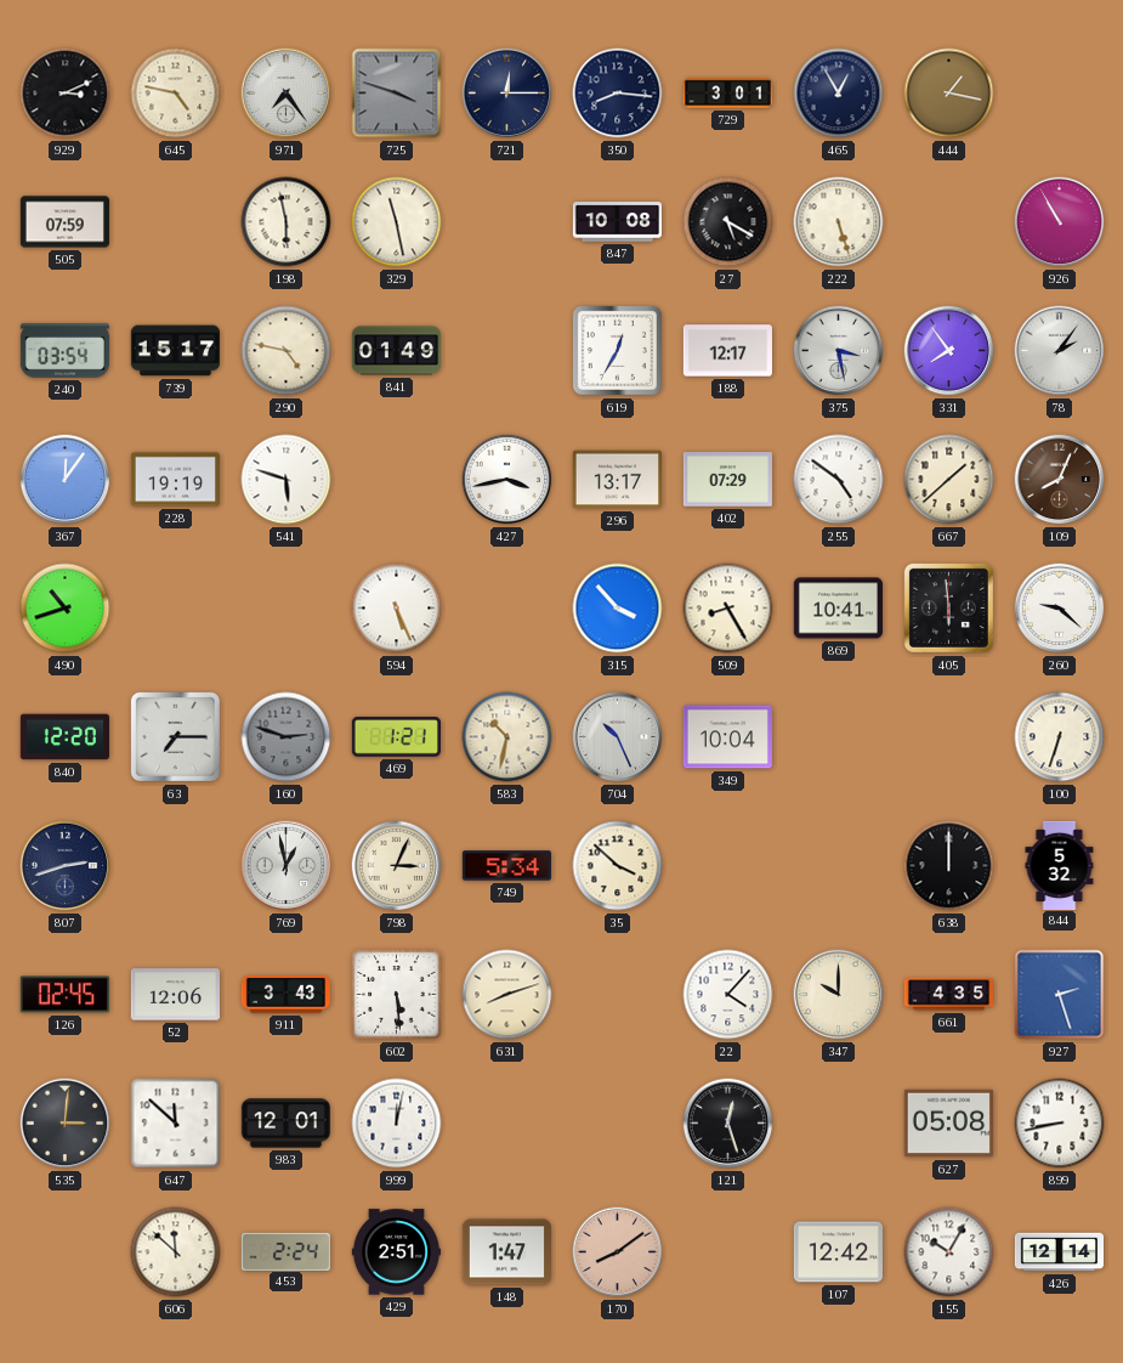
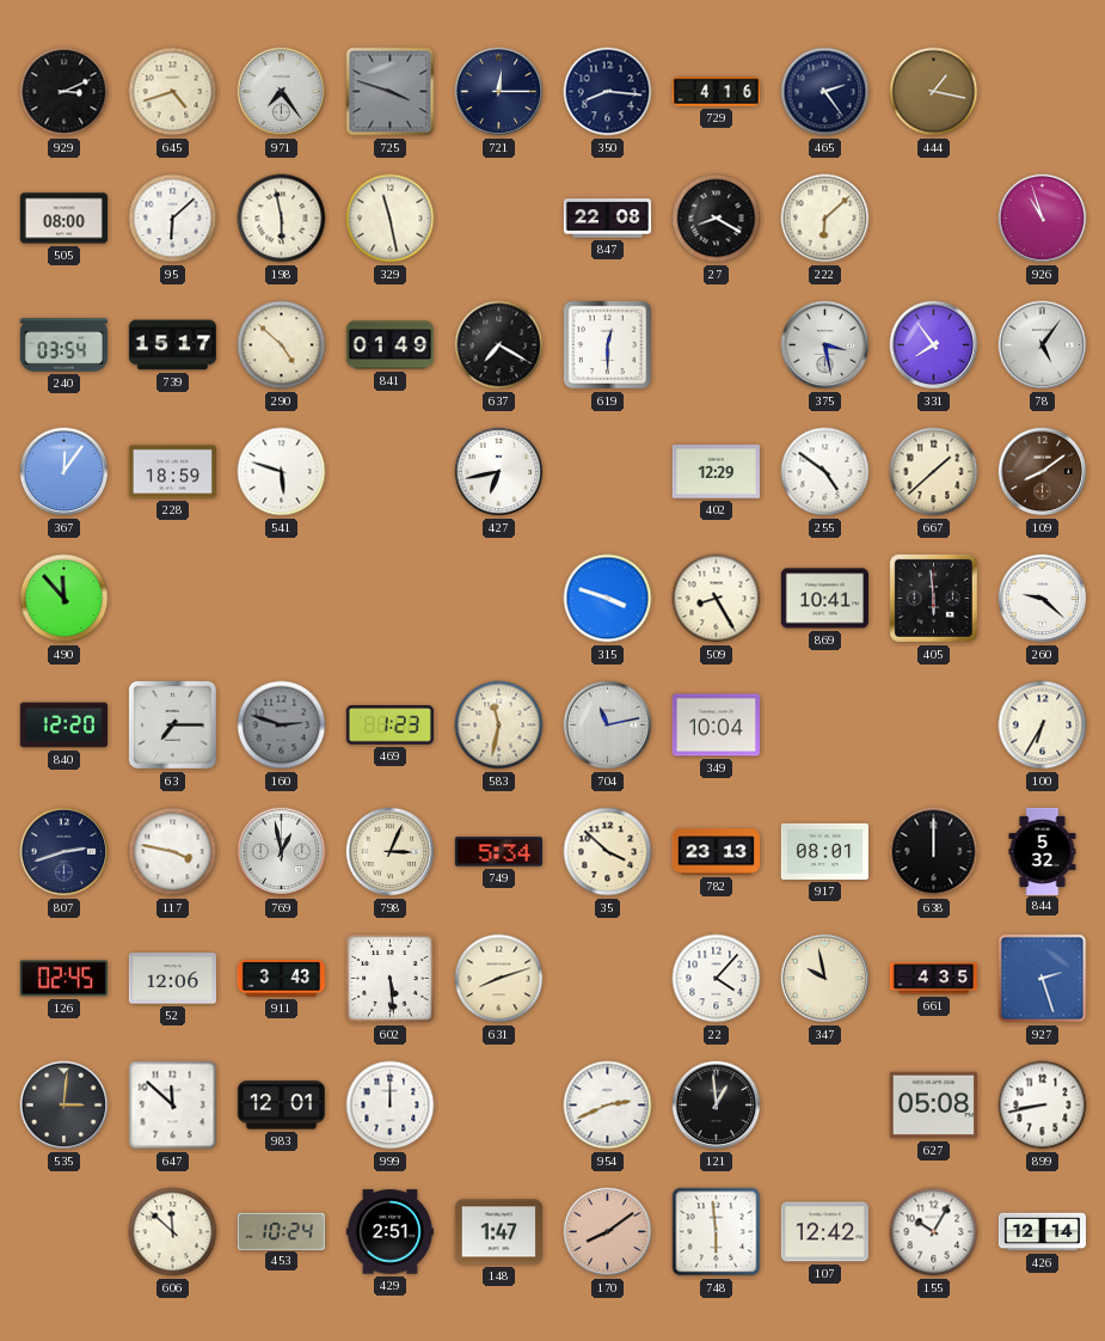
645: 4:47 -> 4:42
729: 3:01 -> 4:16
465: 12:55 -> 2:24
505: 07:59 -> 08:00
95: none -> 6:08
847: 10:08 -> 22:08
27: 5:20 -> 8:20
222: 5:27 -> 6:08
926: 10:55 -> 10:57
290: 4:47 -> 4:52
637: none -> 7:20
619: 12:35 -> 12:30
188: 12:17 -> none
78: 2:06 -> 5:06
228: 19:19 -> 18:59
427: 3:43 -> 6:43
296: 13:17 -> none
402: 07:29 -> 12:29
109: 8:04 -> 8:09
490: 10:42 -> 11:53
594: 5:26 -> none
315: 3:53 -> 3:48
469: 1:21 -> 1:23
583: 10:32 -> 11:32
704: 10:26 -> 11:13
100: 6:33 -> 6:35
117: none -> 3:47
782: none -> 23:13
917: none -> 08:01
347: 10:00 -> 9:58
999: 12:02 -> 12:00
954: none -> 2:41
121: 12:27 -> 12:59
453: 2:24 -> 10:24
748: none -> 5:59
